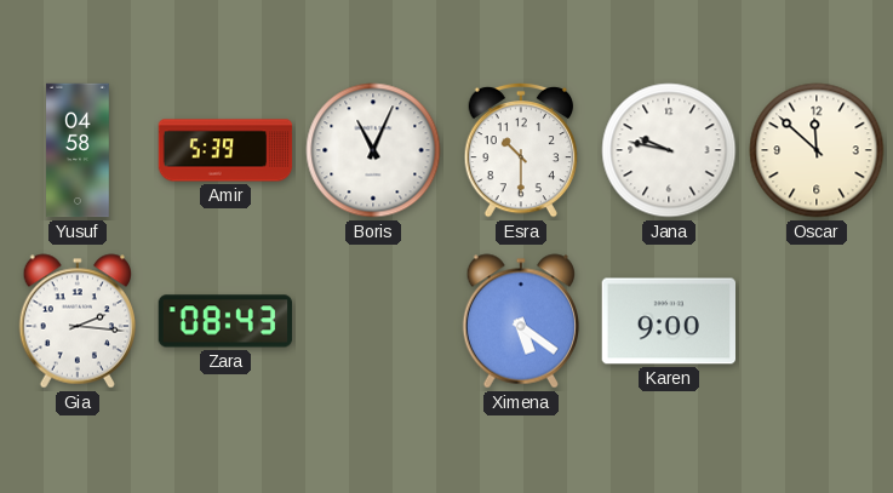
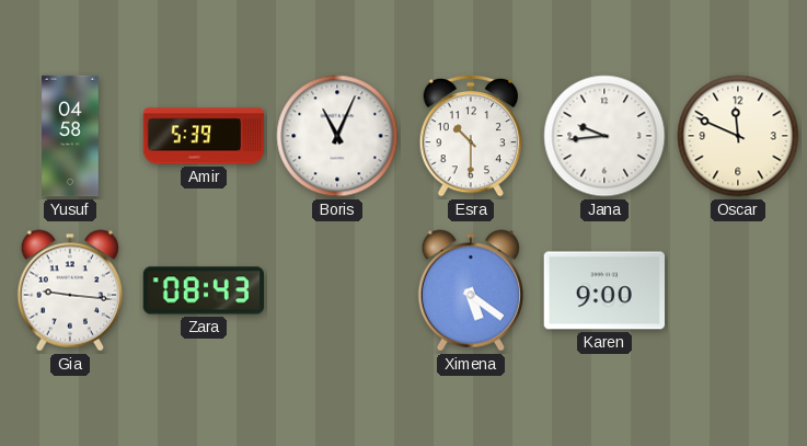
Jana: 9:47 -> 9:44
Oscar: 11:52 -> 11:49
Gia: 2:16 -> 9:16
